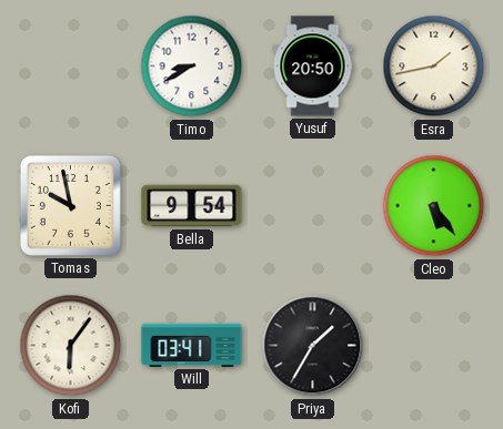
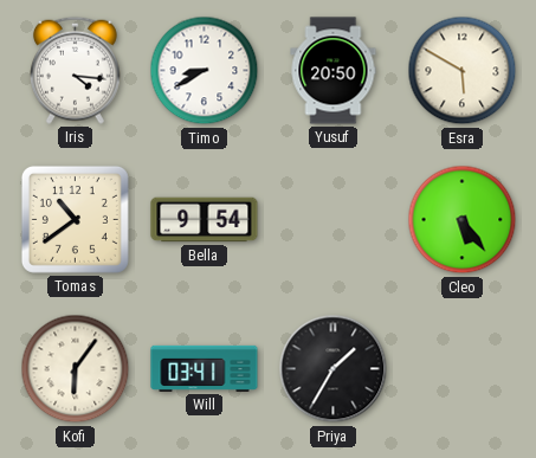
Iris: none -> 4:16
Esra: 1:43 -> 5:50
Tomas: 9:58 -> 10:39
